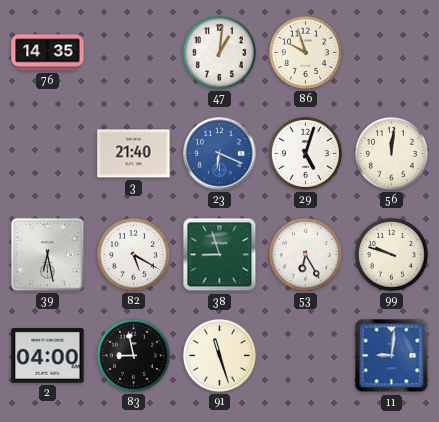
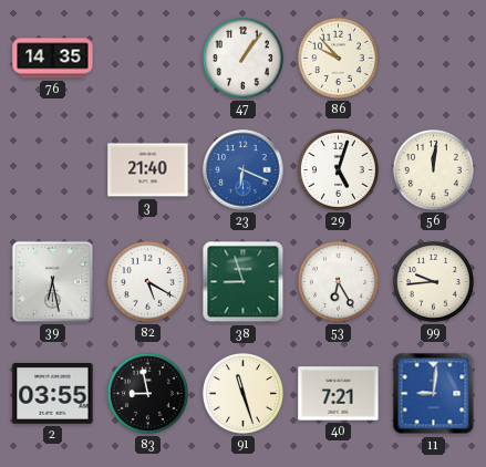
47: 1:01 -> 1:06
86: 9:57 -> 9:53
99: 9:48 -> 9:44
2: 04:00 -> 03:55
40: none -> 7:21
